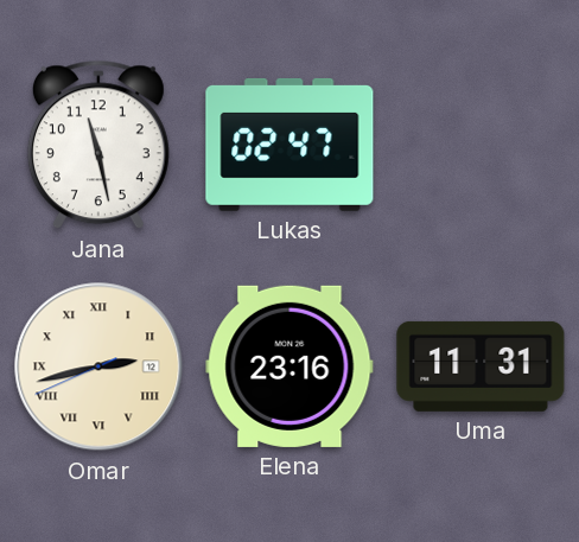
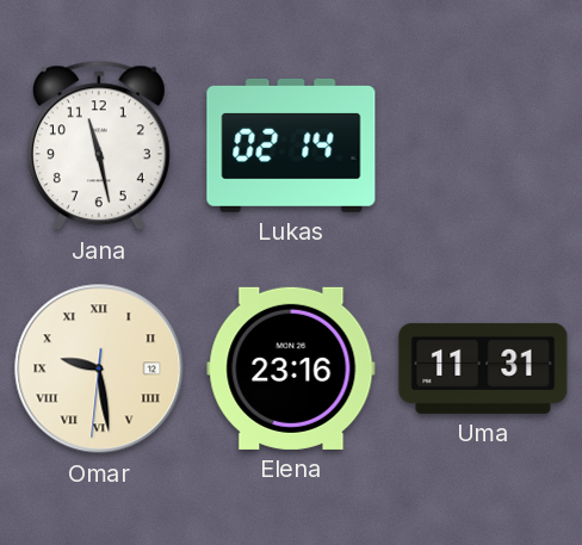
Lukas: 02:47 -> 02:14
Omar: 2:42 -> 9:28
